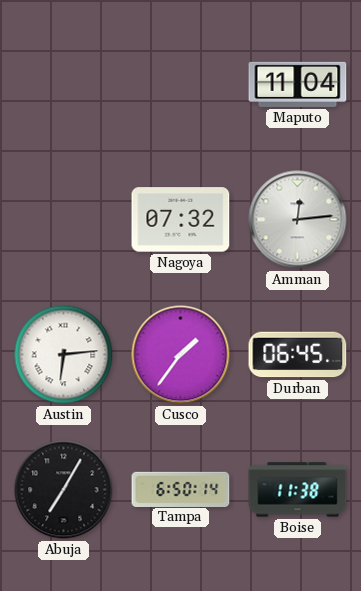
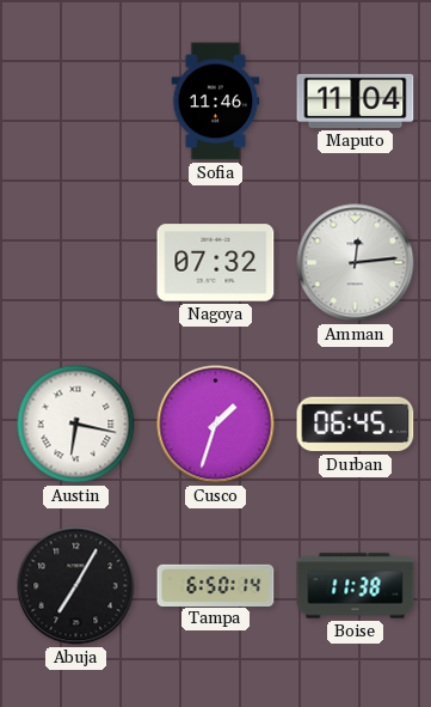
Sofia: none -> 11:46
Austin: 6:14 -> 6:17
Cusco: 1:36 -> 1:33
